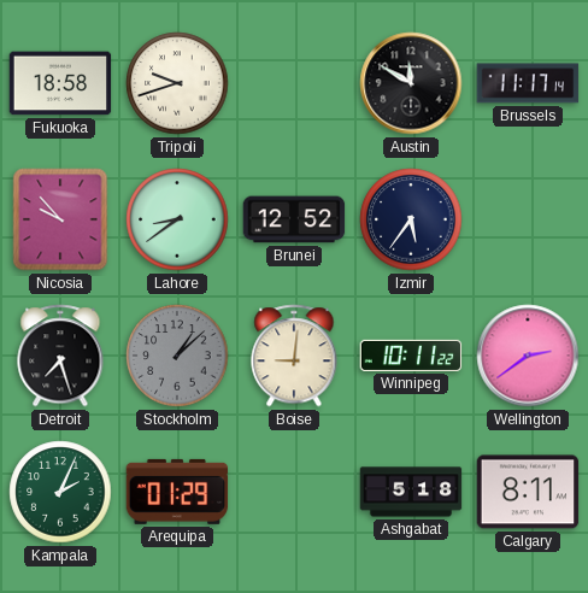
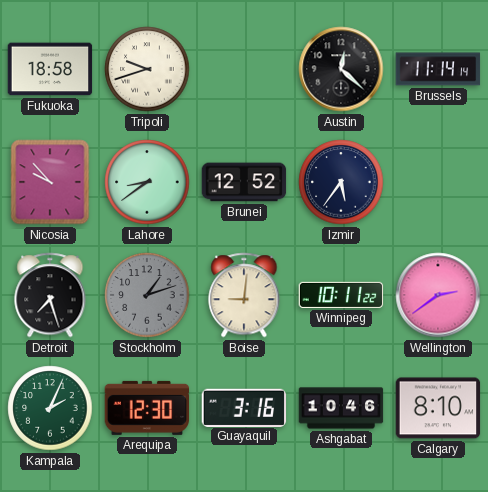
Austin: 11:50 -> 12:22
Brussels: 11:17 -> 11:14
Stockholm: 1:08 -> 1:12
Arequipa: 01:29 -> 12:30
Guayaquil: none -> 3:16
Ashgabat: 5:18 -> 10:46
Calgary: 8:11 -> 8:10
